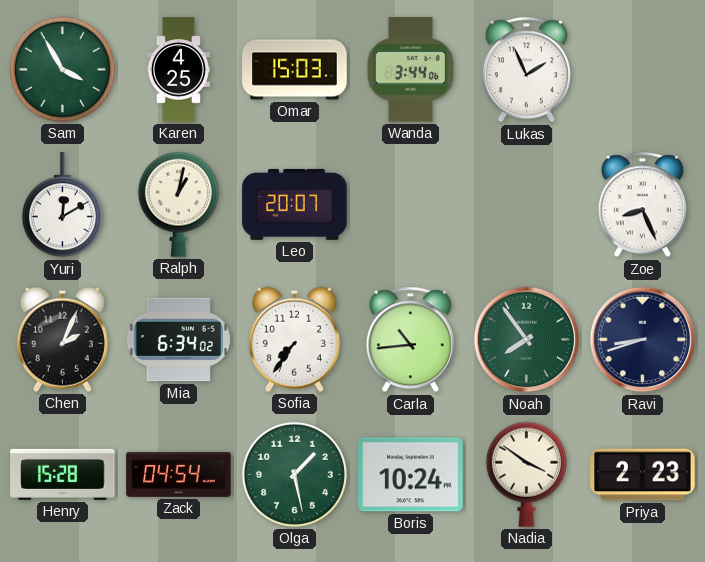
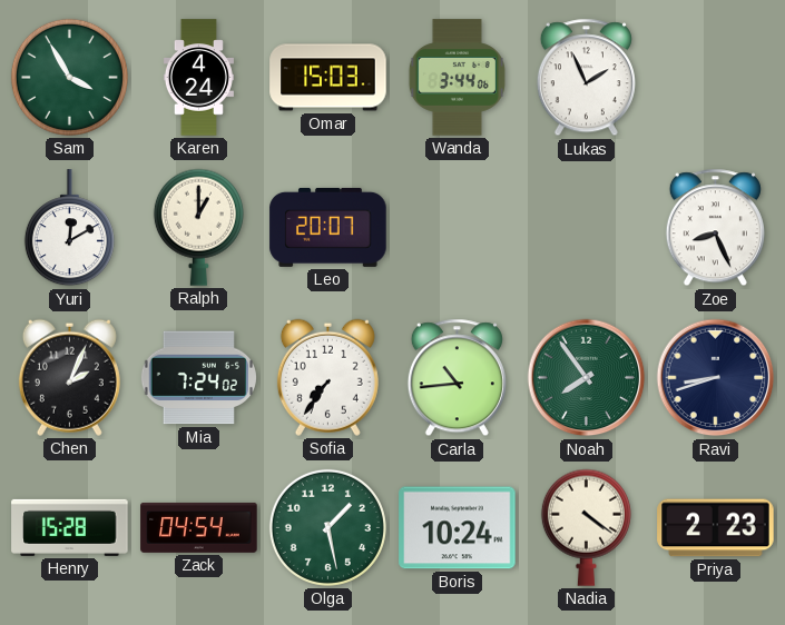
Karen: 4:25 -> 4:24
Ralph: 1:02 -> 1:00
Mia: 6:34 -> 7:24
Nadia: 3:51 -> 4:21
